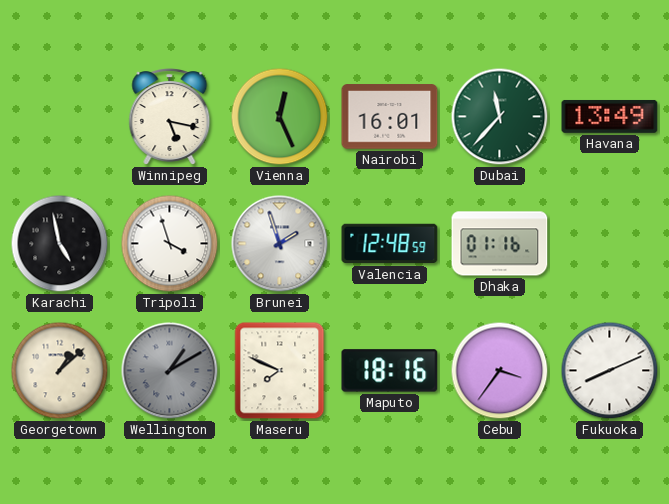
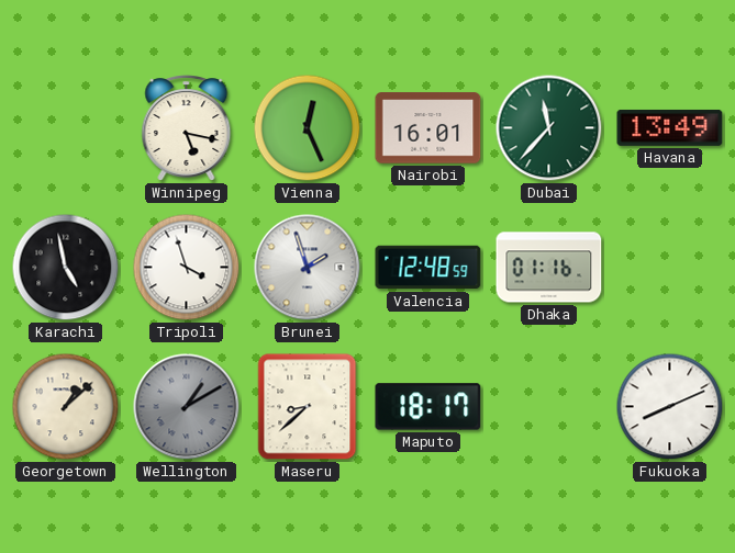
Maseru: 7:49 -> 8:38
Maputo: 18:16 -> 18:17
Cebu: 3:36 -> none
